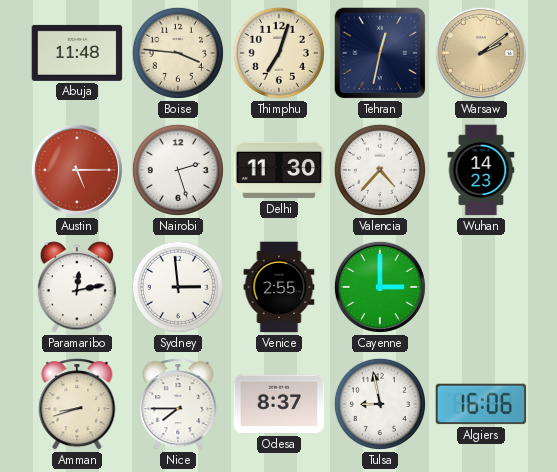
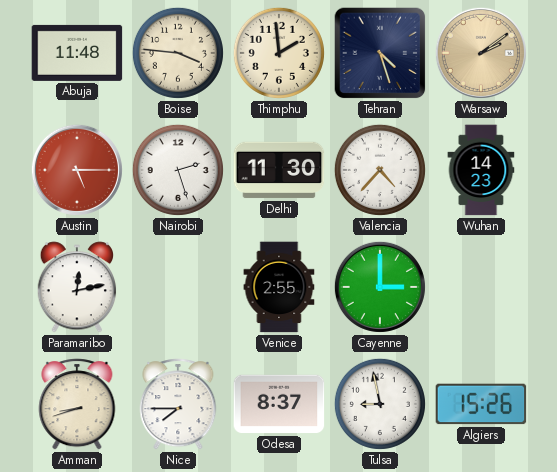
Thimphu: 7:03 -> 1:59
Tehran: 12:32 -> 4:27
Sydney: 2:59 -> none
Algiers: 16:06 -> 15:26
